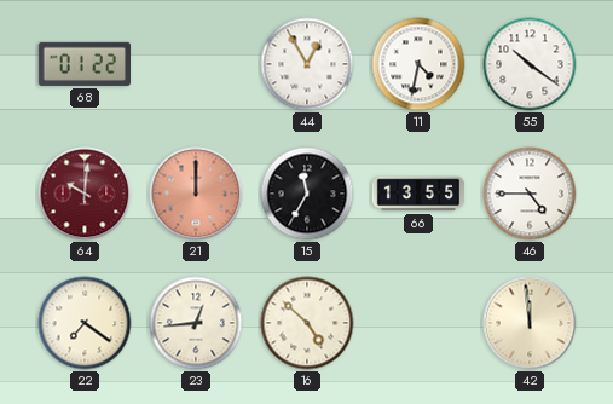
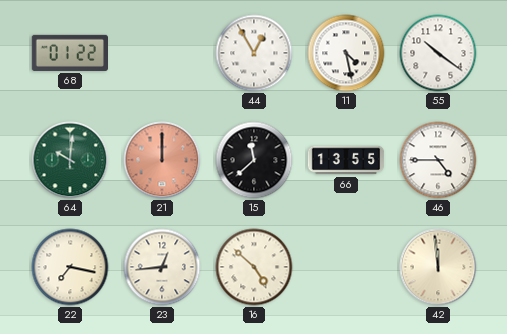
11: 4:32 -> 4:28
64 dial: burgundy -> green
15: 11:35 -> 11:38
22: 7:21 -> 7:17
